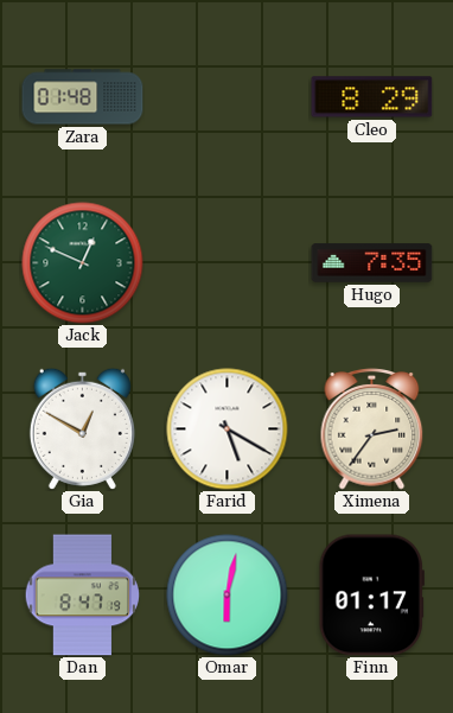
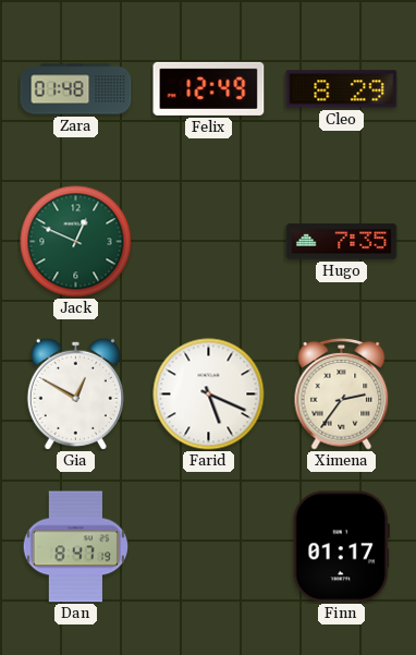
Felix: none -> 12:49
Farid: 5:20 -> 5:19
Omar: 6:02 -> none
